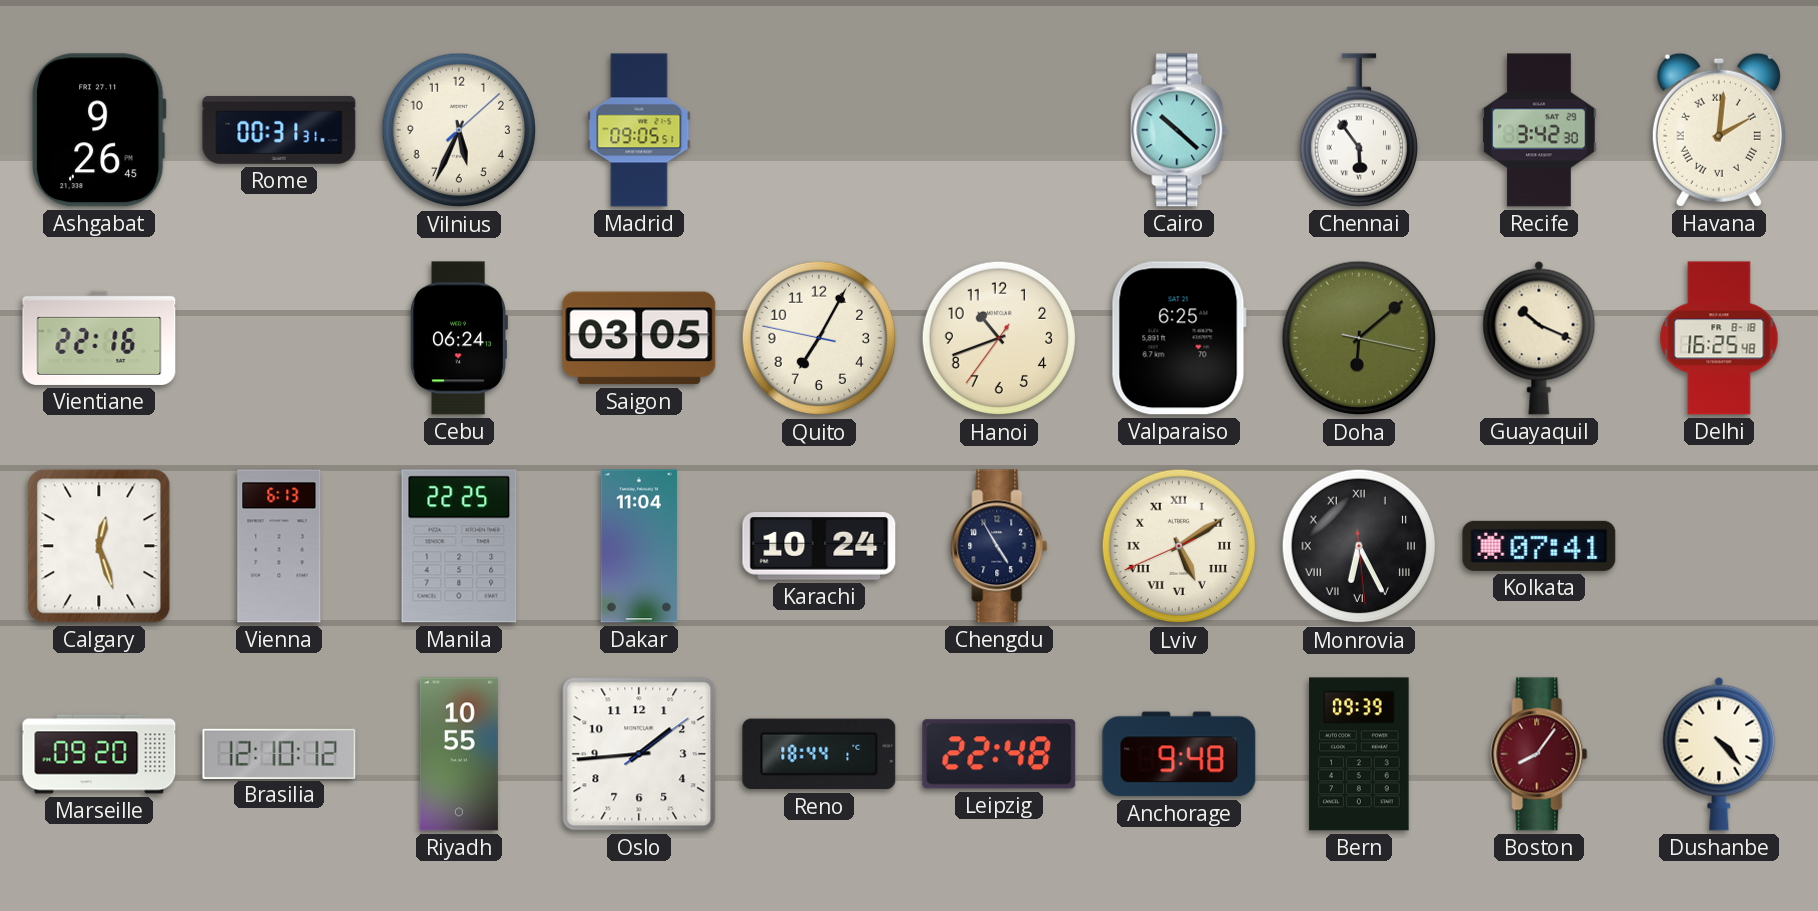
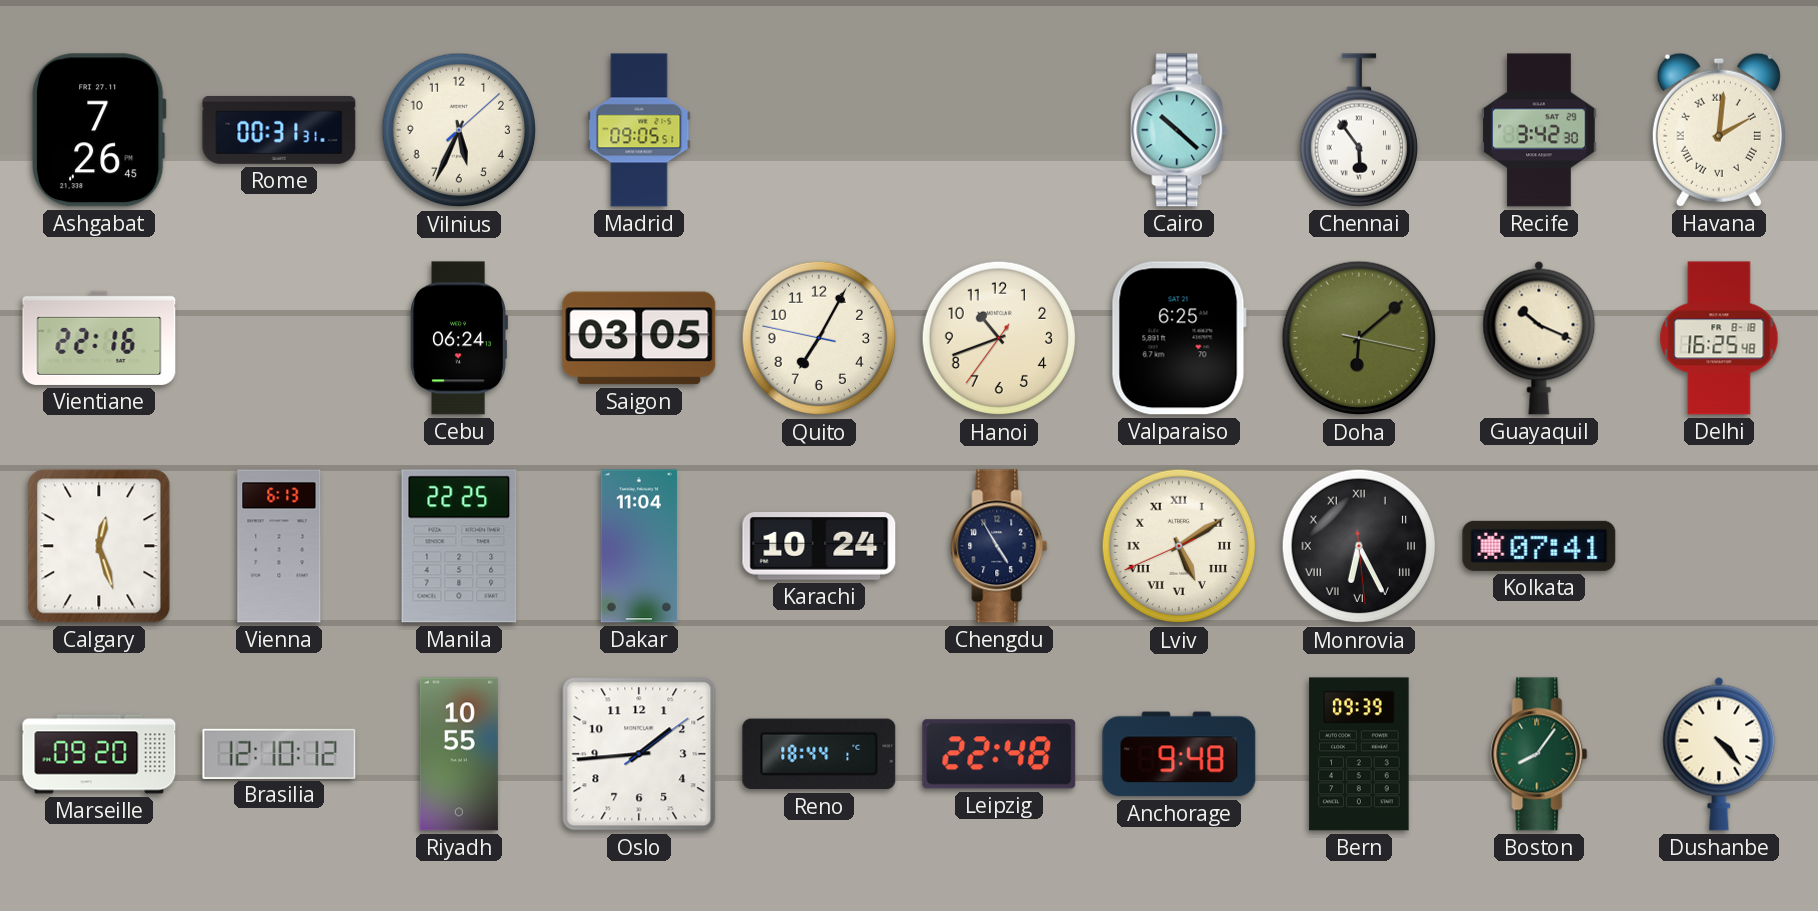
Ashgabat: 9:26 -> 7:26
Boston dial: burgundy -> green
